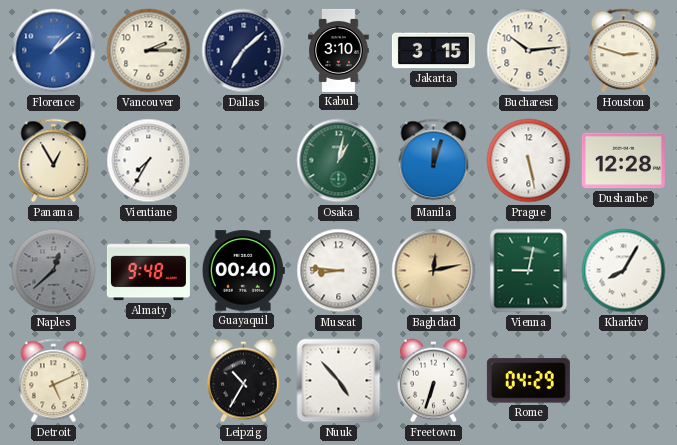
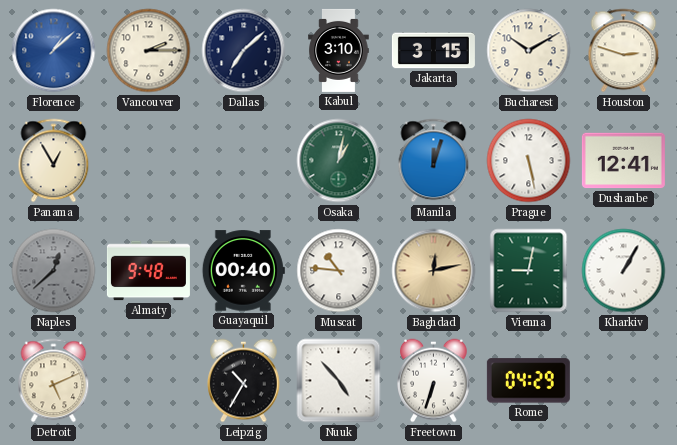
Bucharest: 10:14 -> 10:10
Vientiane: 7:35 -> none
Dushanbe: 12:28 -> 12:41
Muscat: 8:46 -> 10:46
Kharkiv: 8:05 -> 1:05
